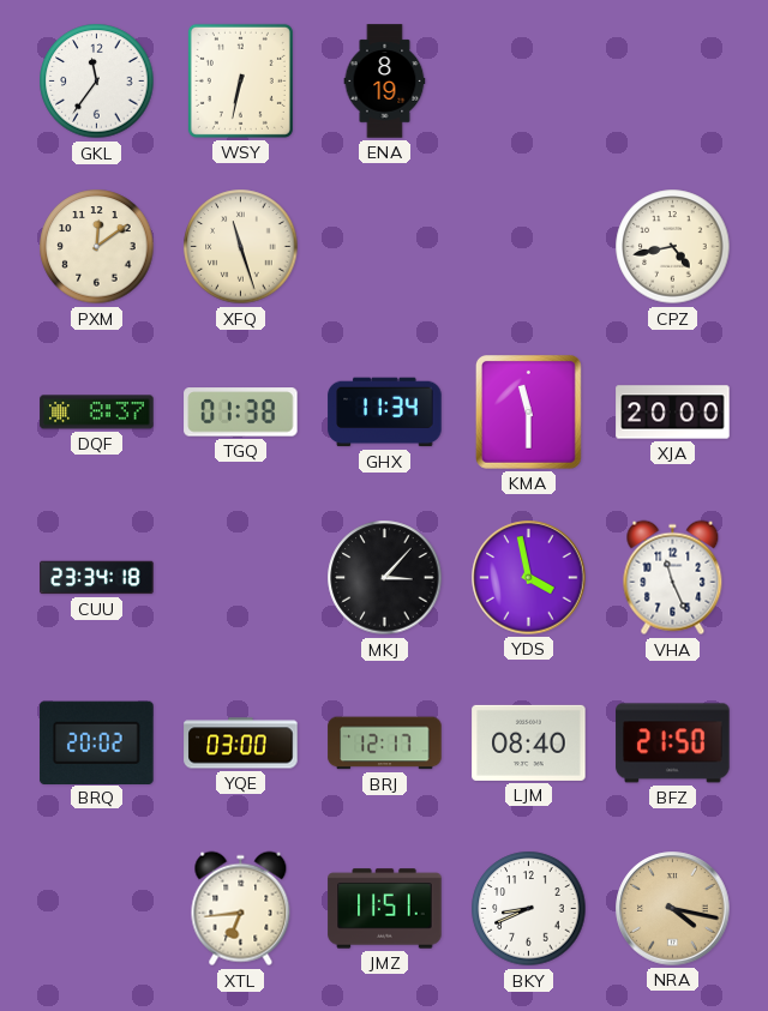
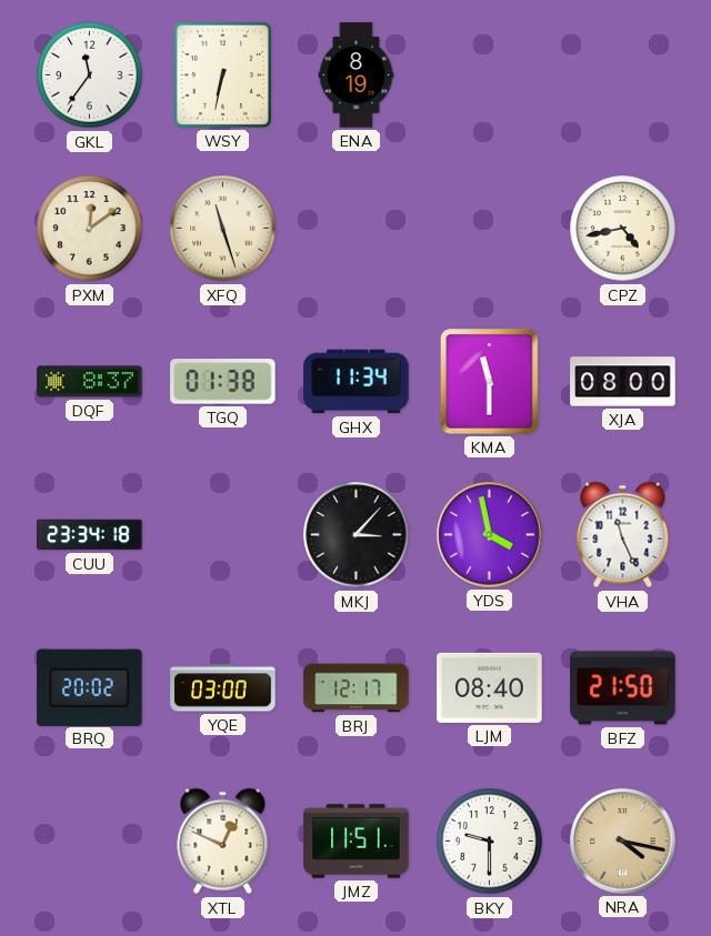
XJA: 20:00 -> 08:00
XTL: 6:44 -> 12:49
BKY: 8:41 -> 9:30
